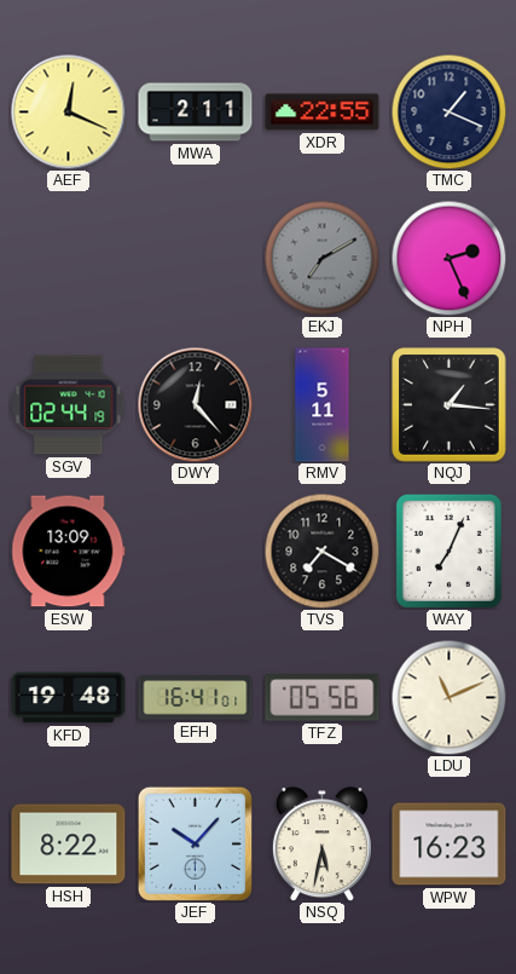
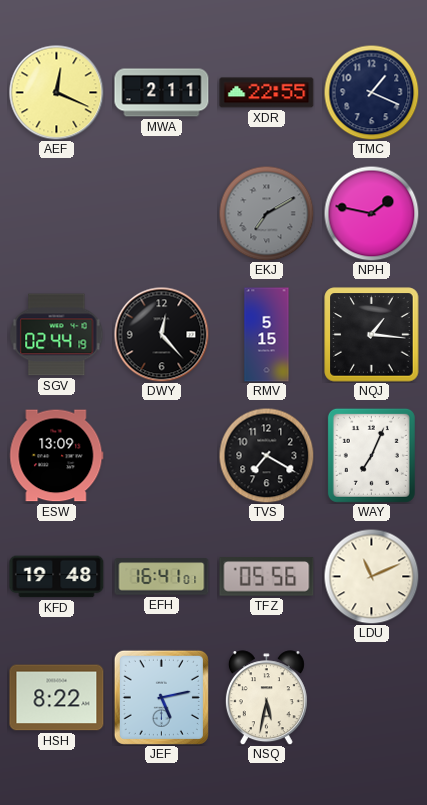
NPH: 2:26 -> 1:47
RMV: 5:11 -> 5:15
JEF: 10:07 -> 5:13
WPW: 16:23 -> none
